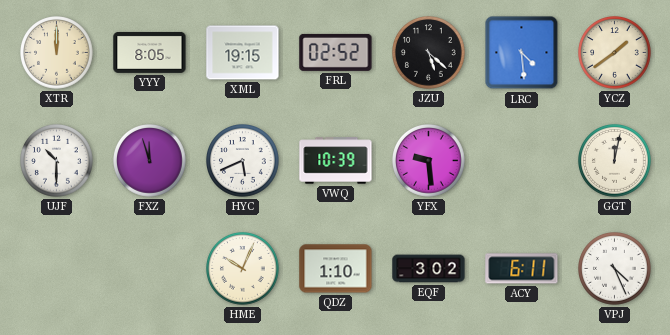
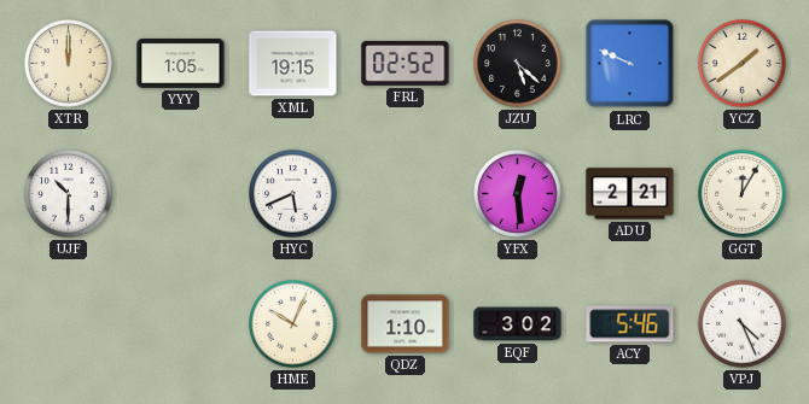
YYY: 8:05 -> 1:05
LRC: 4:29 -> 9:49
FXZ: 11:57 -> none
VWQ: 10:39 -> none
YFX: 9:29 -> 12:29
ADU: none -> 2:21
GGT: 12:02 -> 12:05
ACY: 6:11 -> 5:46
